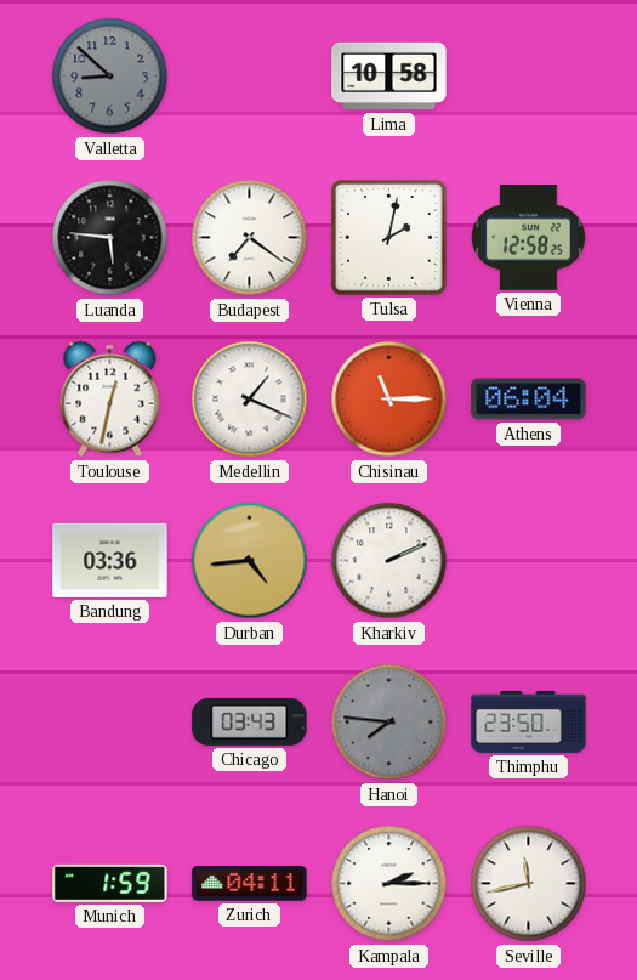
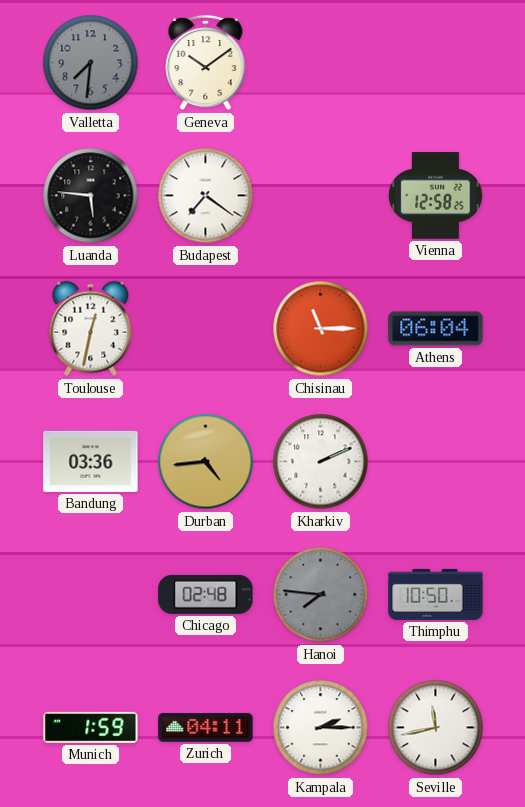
Valletta: 8:52 -> 7:31
Geneva: none -> 10:09
Lima: 10:58 -> none
Tulsa: 2:02 -> none
Medellin: 1:19 -> none
Chicago: 03:43 -> 02:48
Thimphu: 23:50 -> 10:50
